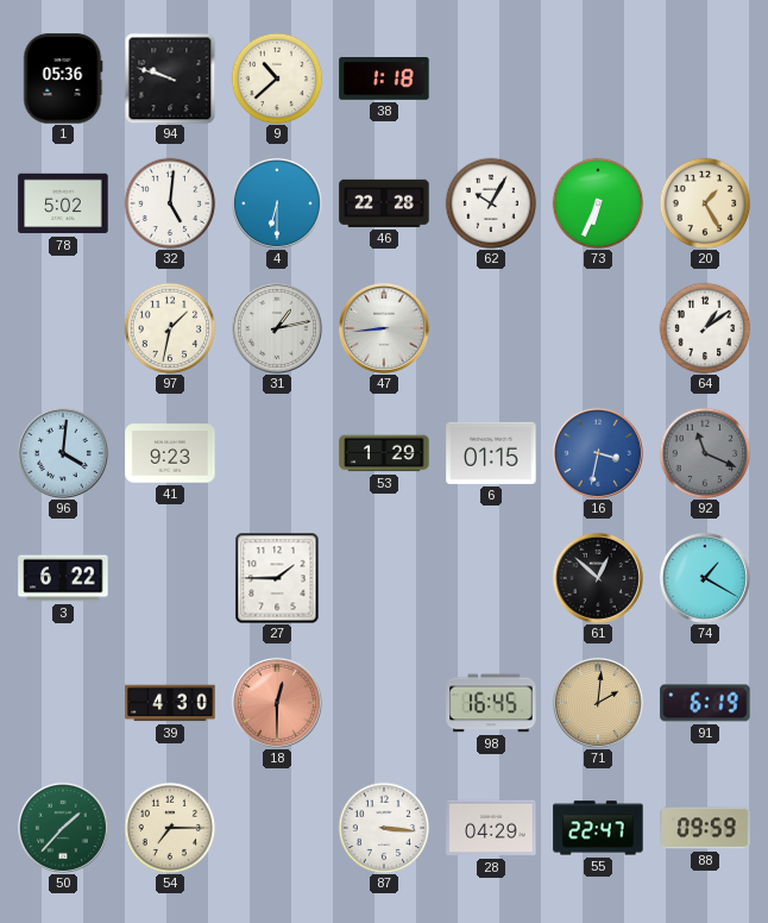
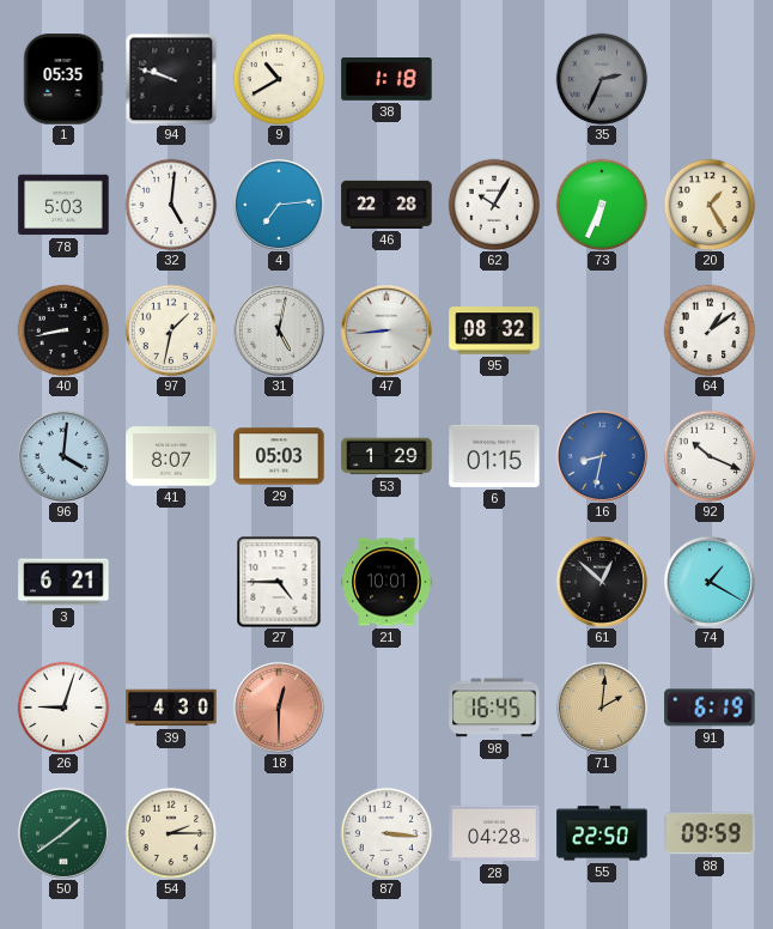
1: 05:36 -> 05:35
9: 10:38 -> 10:40
35: none -> 2:34
78: 5:02 -> 5:03
4: 6:30 -> 7:14
40: none -> 8:43
31: 1:13 -> 5:02
95: none -> 08:32
41: 9:23 -> 8:07
29: none -> 05:03
16: 3:32 -> 8:32
92: 11:19 -> 10:19
92 dial: grey -> white
3: 6:22 -> 6:21
27: 1:45 -> 4:45
21: none -> 10:01
26: none -> 9:03
50: 1:37 -> 1:39
54: 7:15 -> 2:15
28: 04:29 -> 04:28
55: 22:47 -> 22:50
